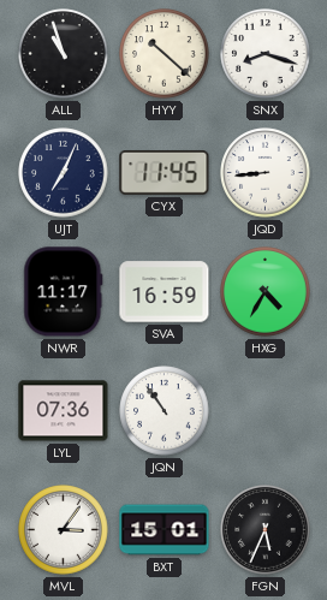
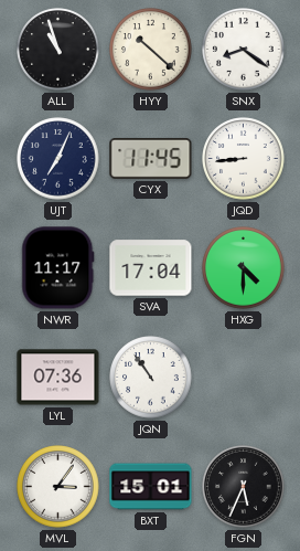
SNX: 8:18 -> 8:21
SVA: 16:59 -> 17:04
HXG: 4:35 -> 4:30
